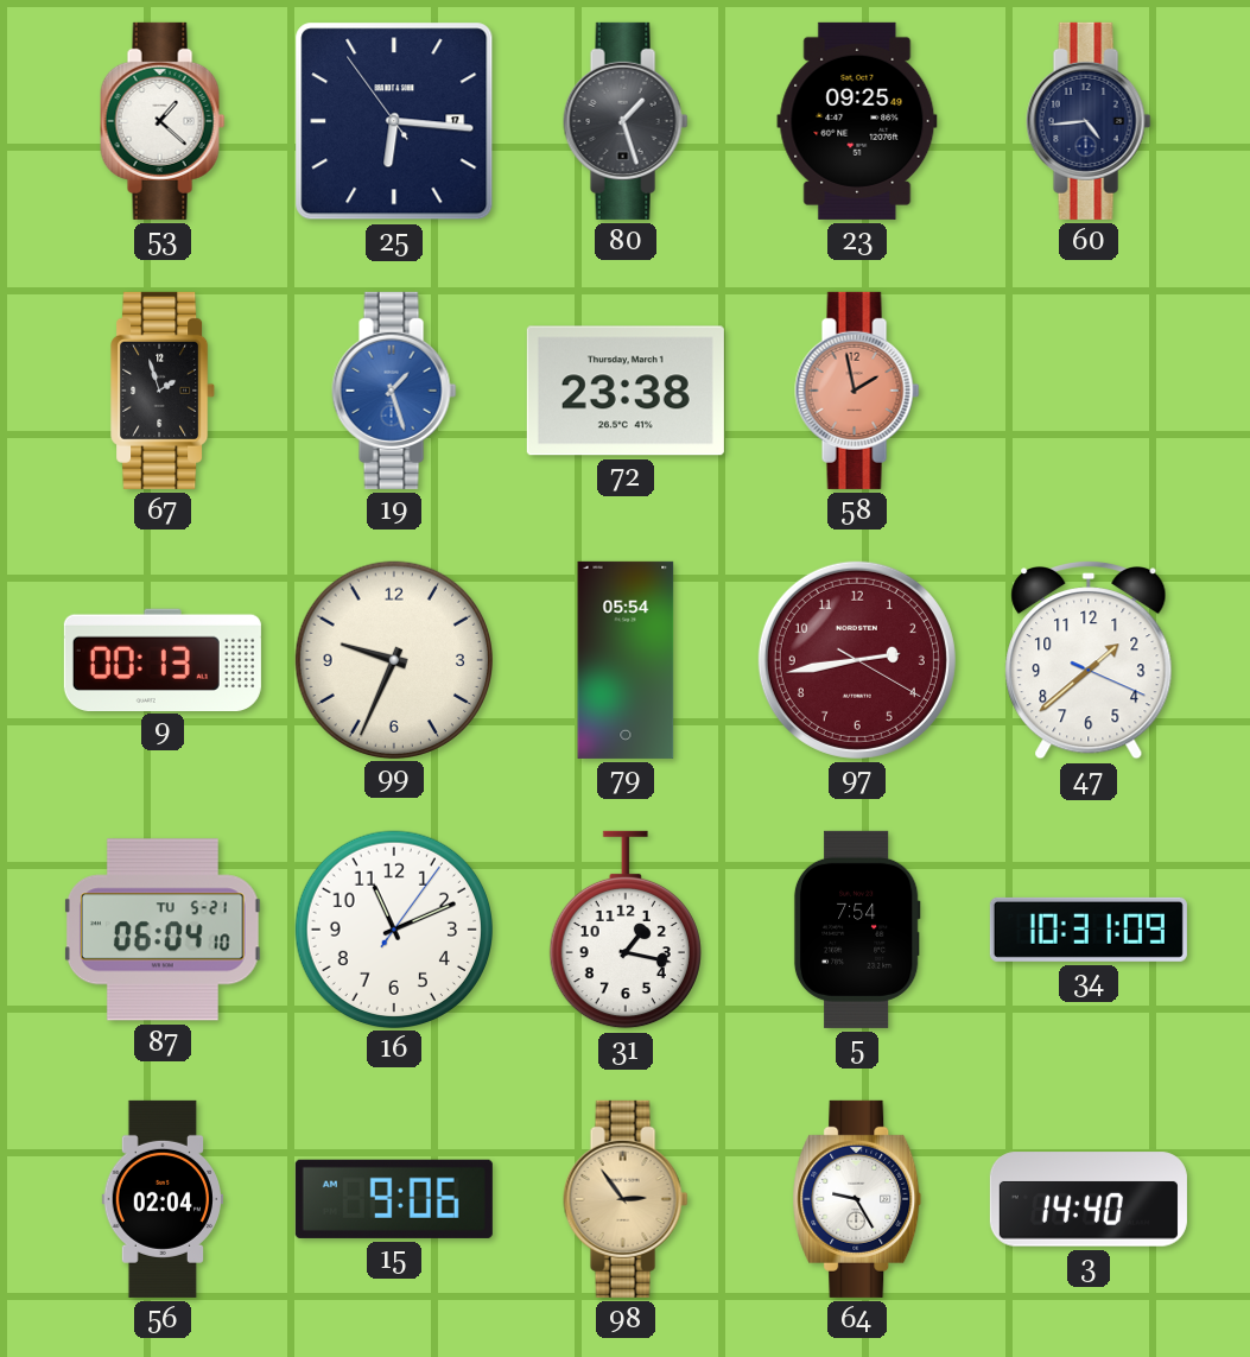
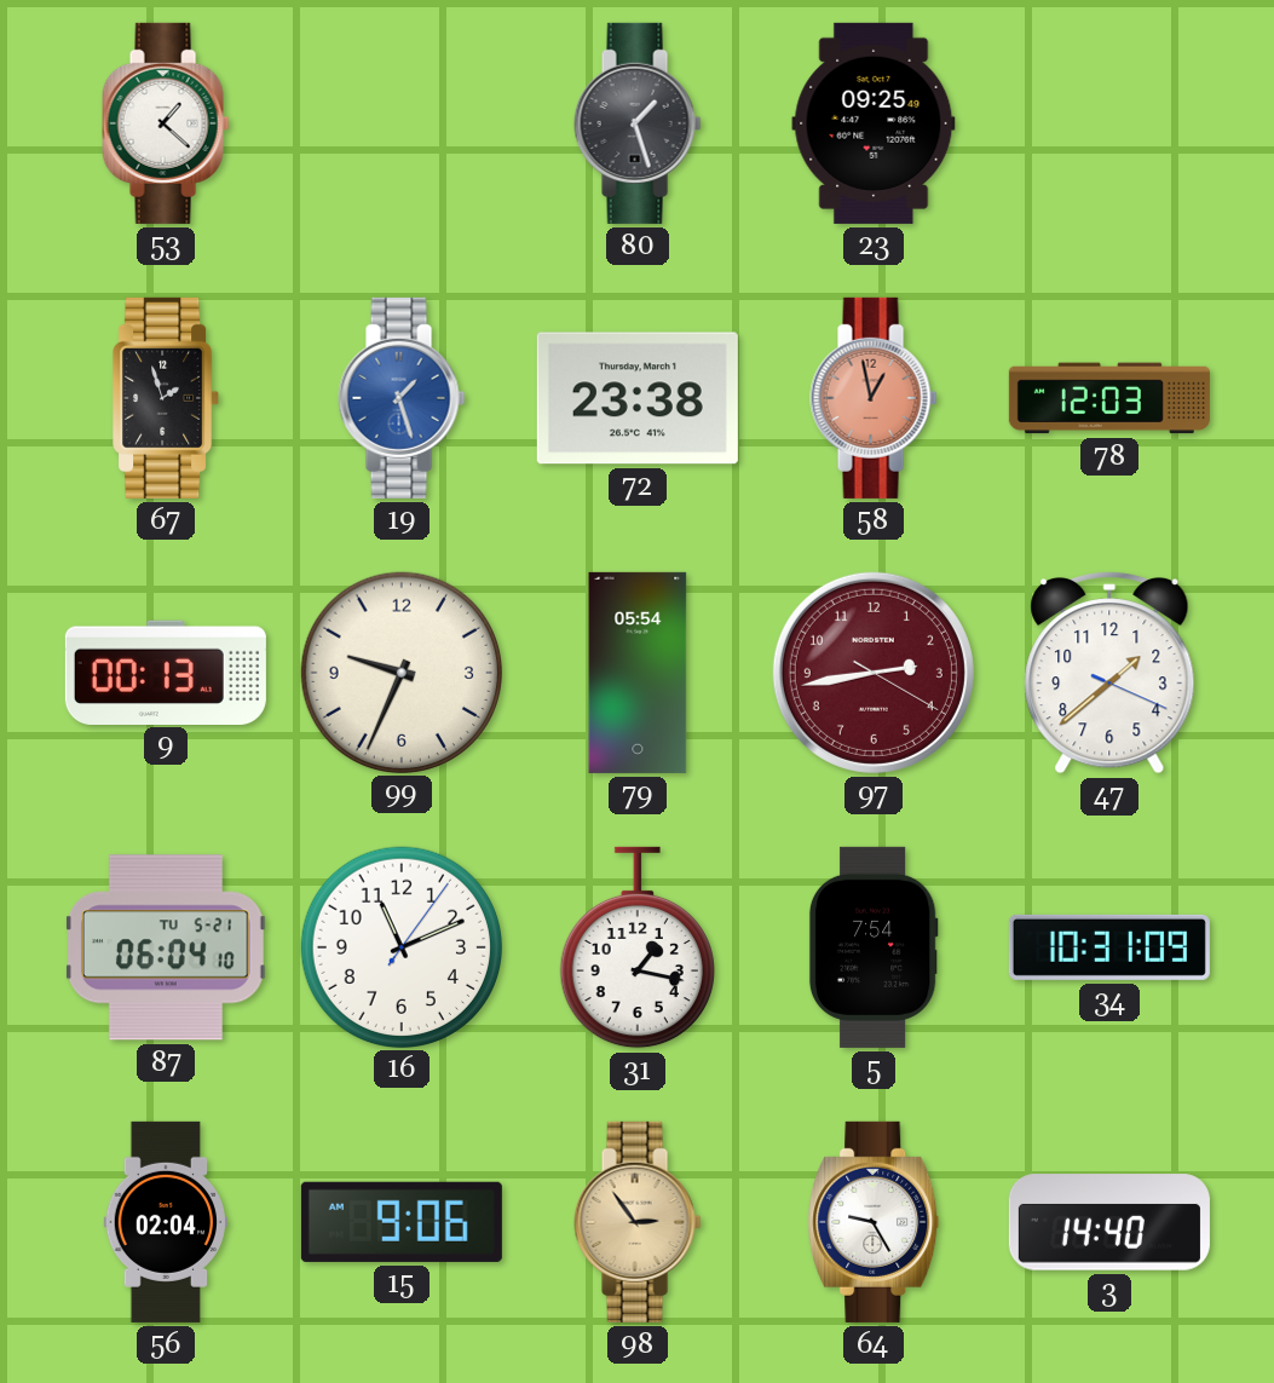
25: 6:15 -> none
60: 4:44 -> none
58: 1:58 -> 12:58
78: none -> 12:03
